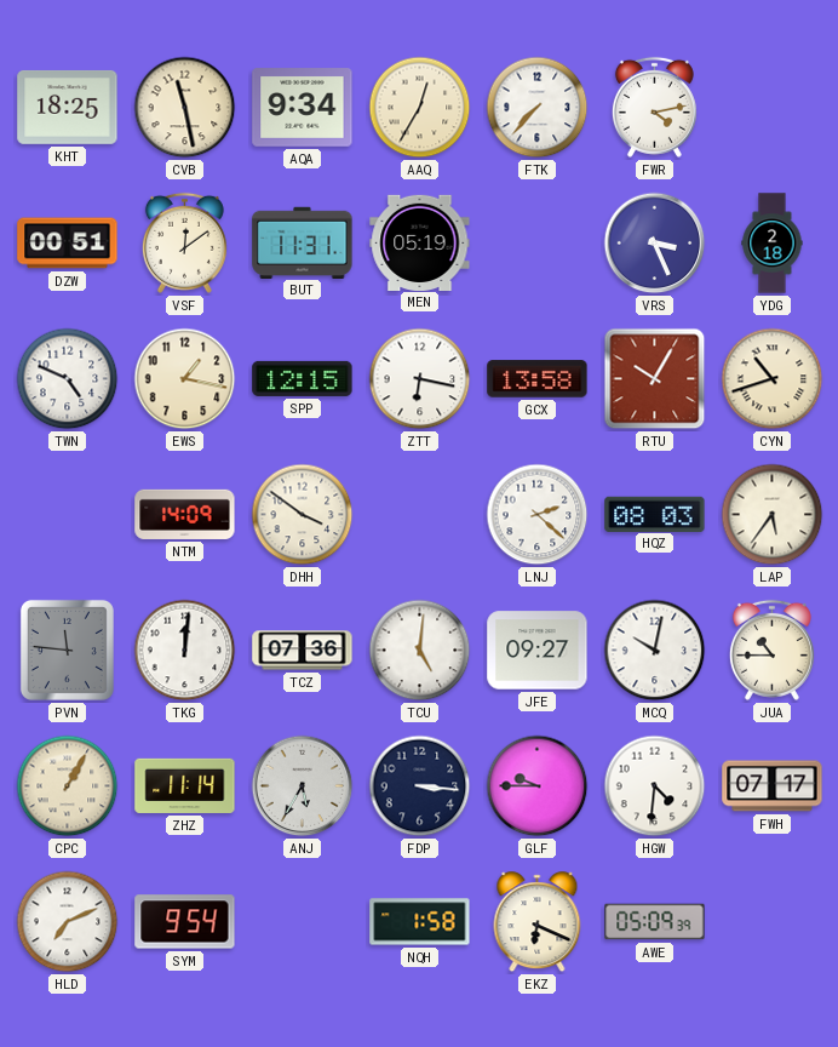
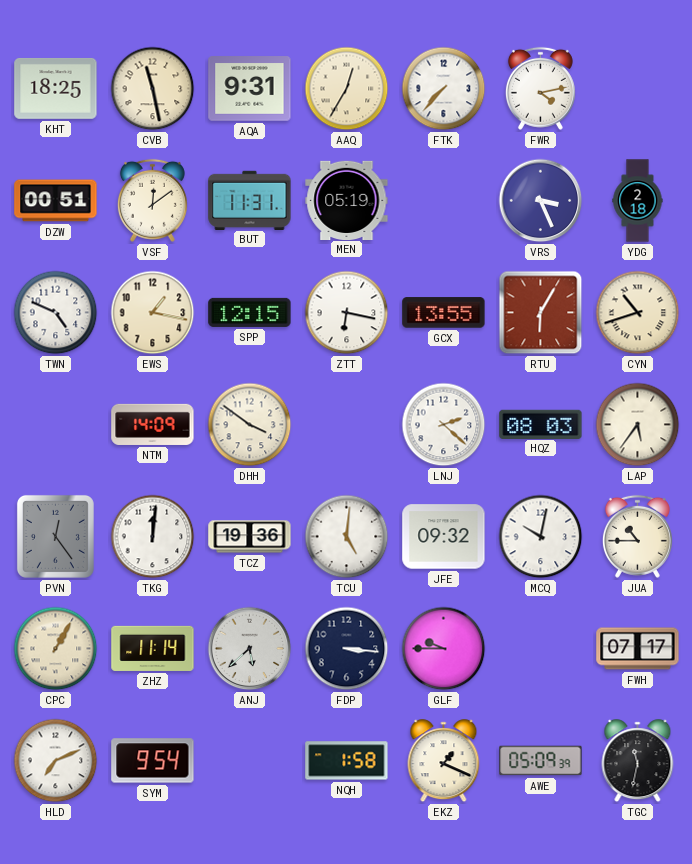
AQA: 9:34 -> 9:31
GCX: 13:58 -> 13:55
RTU: 10:05 -> 6:05
PVN: 11:46 -> 12:24
TCZ: 07:36 -> 19:36
JFE: 09:27 -> 09:32
ANJ: 5:35 -> 5:38
HGW: 4:31 -> none
EKZ: 6:19 -> 1:19
TGC: none -> 11:32
